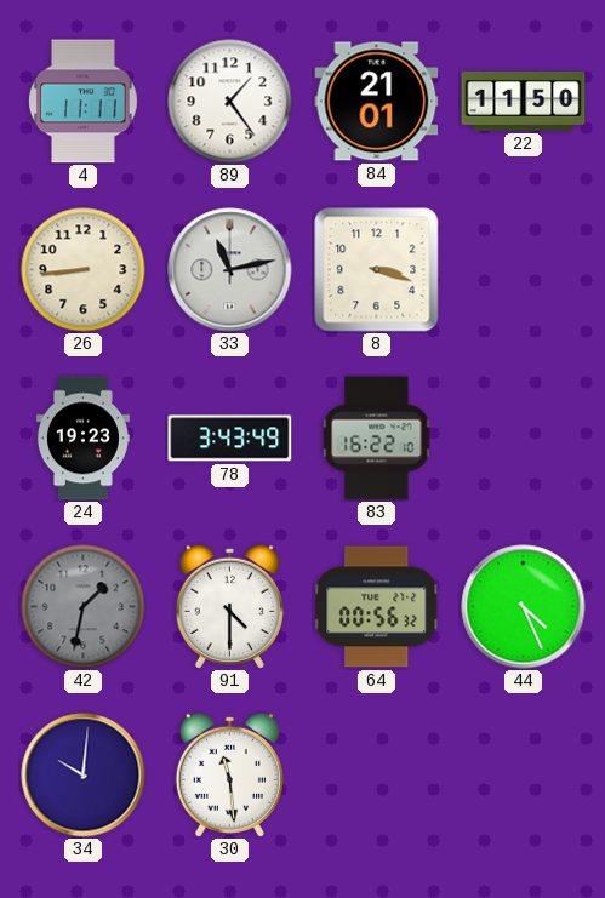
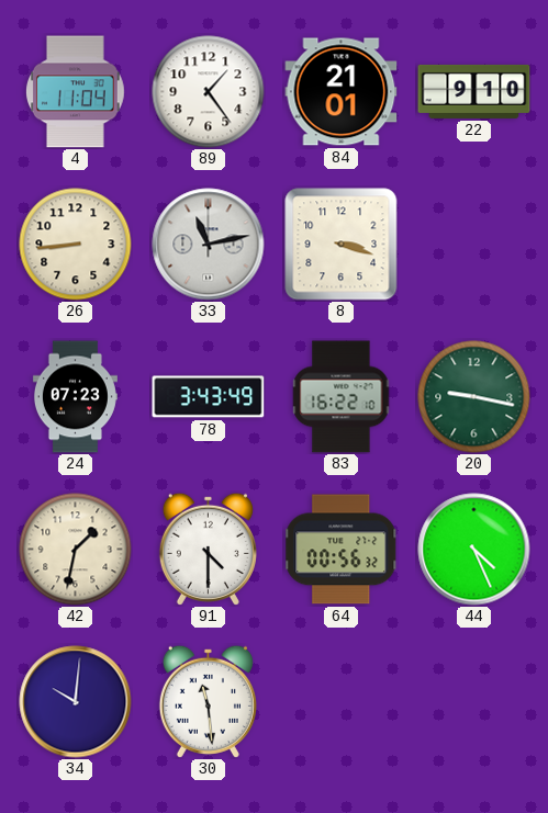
4: 11:11 -> 11:04
22: 11:50 -> 9:10
24: 19:23 -> 07:23
20: none -> 9:17
42 dial: grey -> cream
